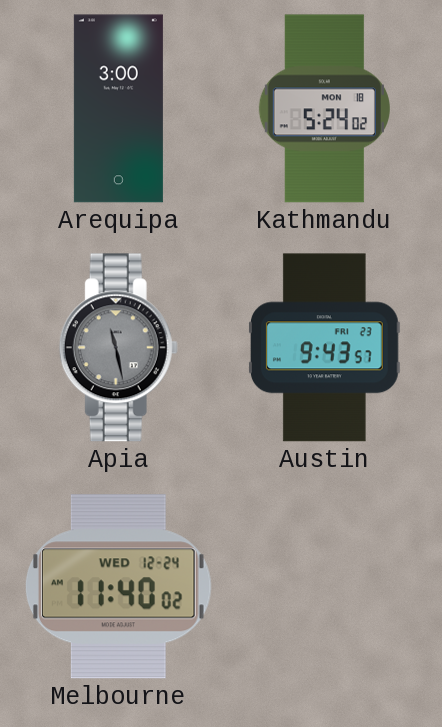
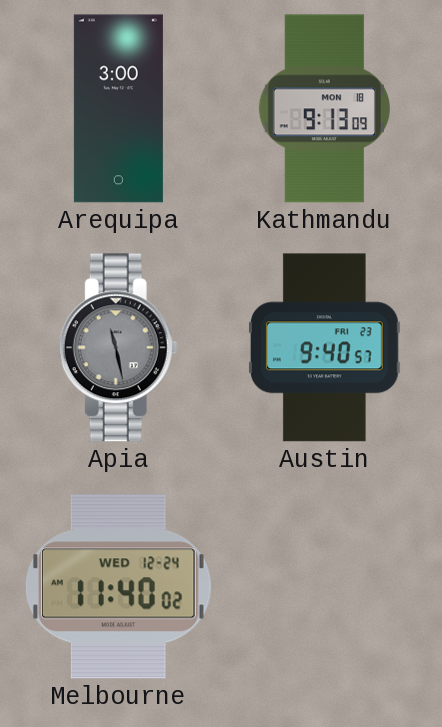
Kathmandu: 5:24 -> 9:13
Austin: 9:43 -> 9:40
